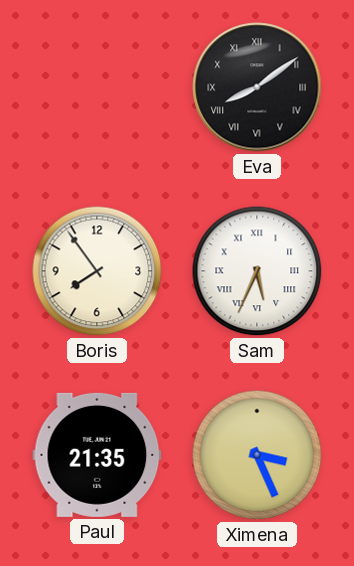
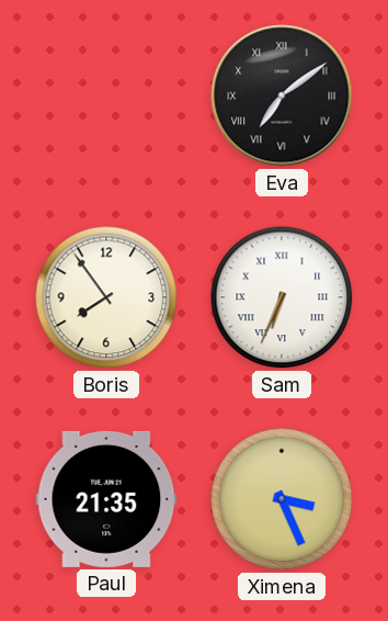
Eva: 8:09 -> 7:09
Sam: 5:34 -> 6:34
